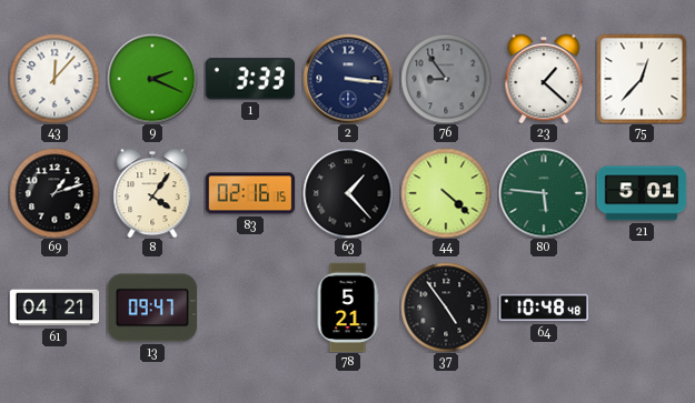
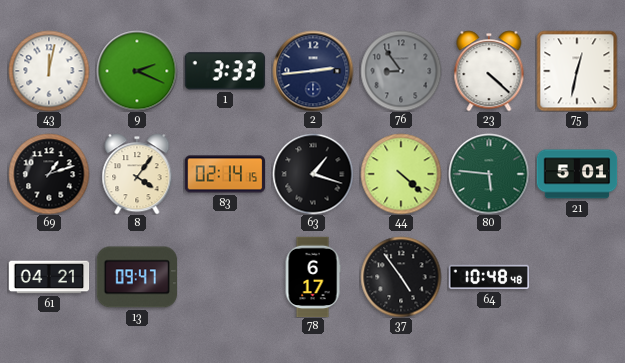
43: 12:07 -> 12:02
2: 3:16 -> 2:44
23: 1:22 -> 4:22
75: 12:37 -> 12:32
83: 02:16 -> 02:14
63: 1:23 -> 1:18
78: 5:21 -> 6:17
